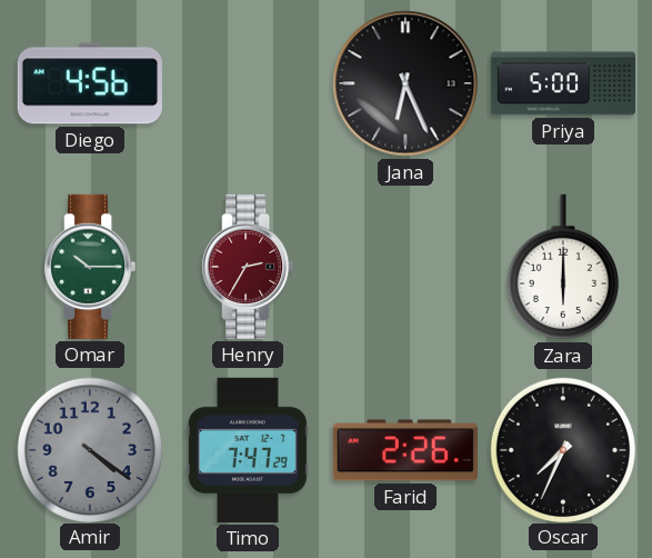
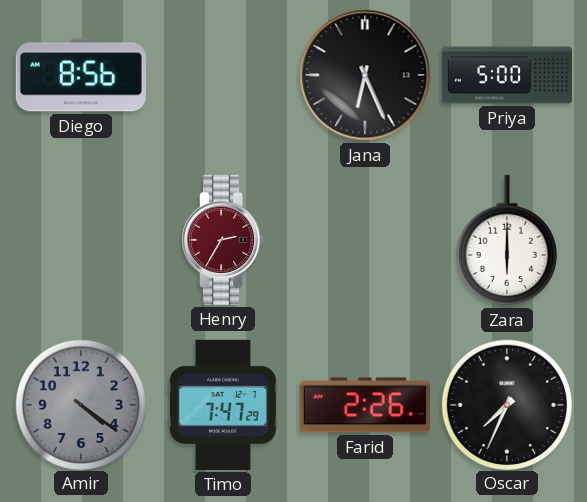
Diego: 4:56 -> 8:56
Omar: 10:15 -> none
